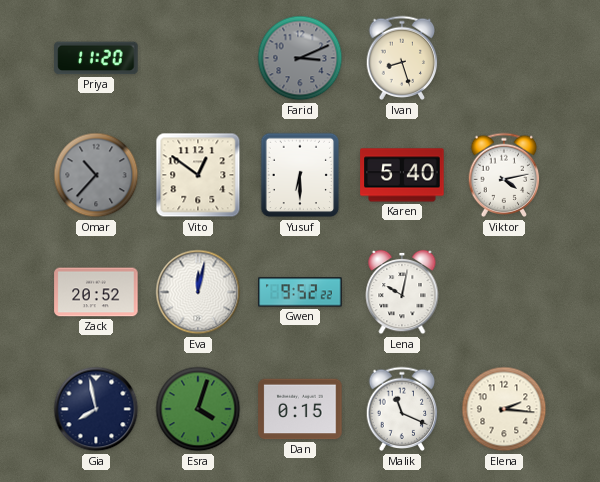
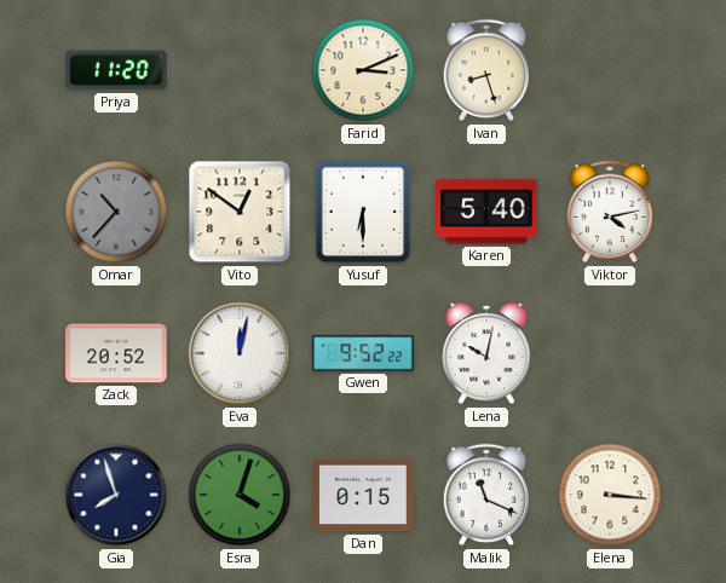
Farid dial: grey -> cream
Gia: 7:58 -> 7:57
Elena: 2:16 -> 3:16
